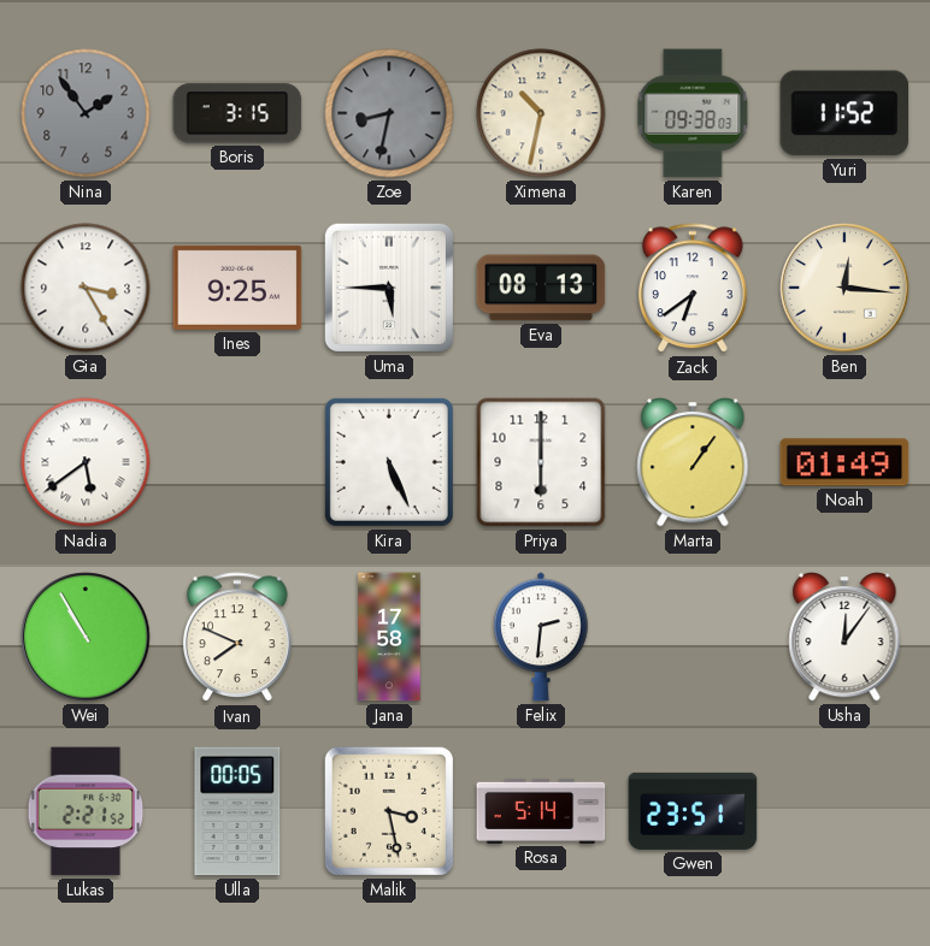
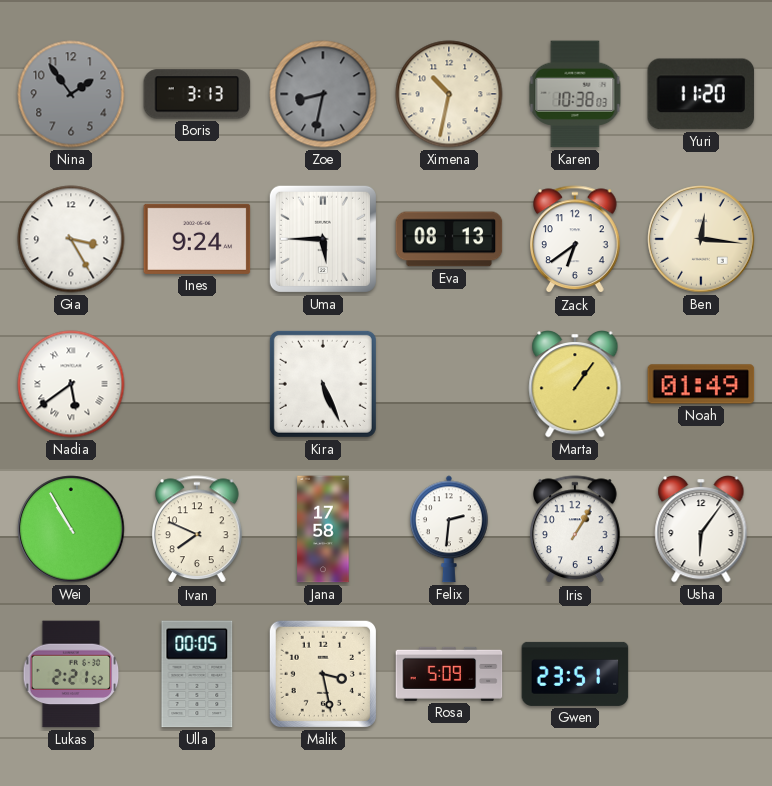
Boris: 3:15 -> 3:13
Karen: 09:38 -> 10:38
Yuri: 11:52 -> 11:20
Ines: 9:25 -> 9:24
Priya: 6:00 -> none
Iris: none -> 1:05
Usha: 12:06 -> 6:06
Rosa: 5:14 -> 5:09
